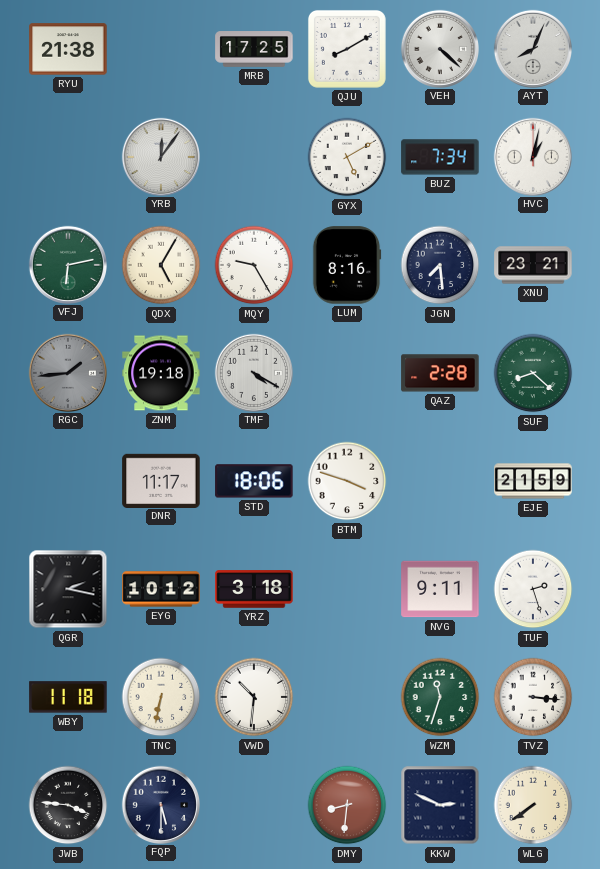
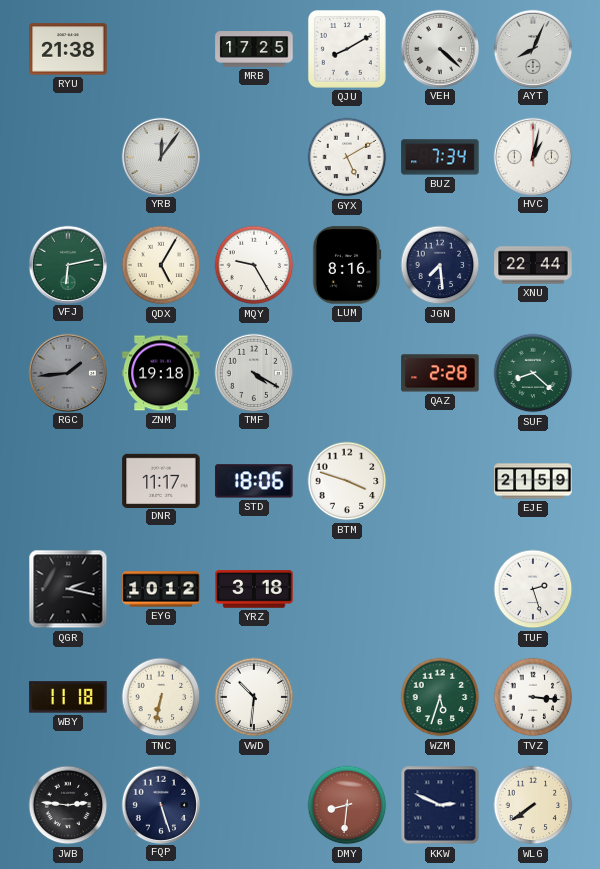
XNU: 23:21 -> 22:44
NVG: 9:11 -> none
WZM: 11:33 -> 5:33
JWB: 3:46 -> 2:46
FQP: 5:30 -> 5:27
